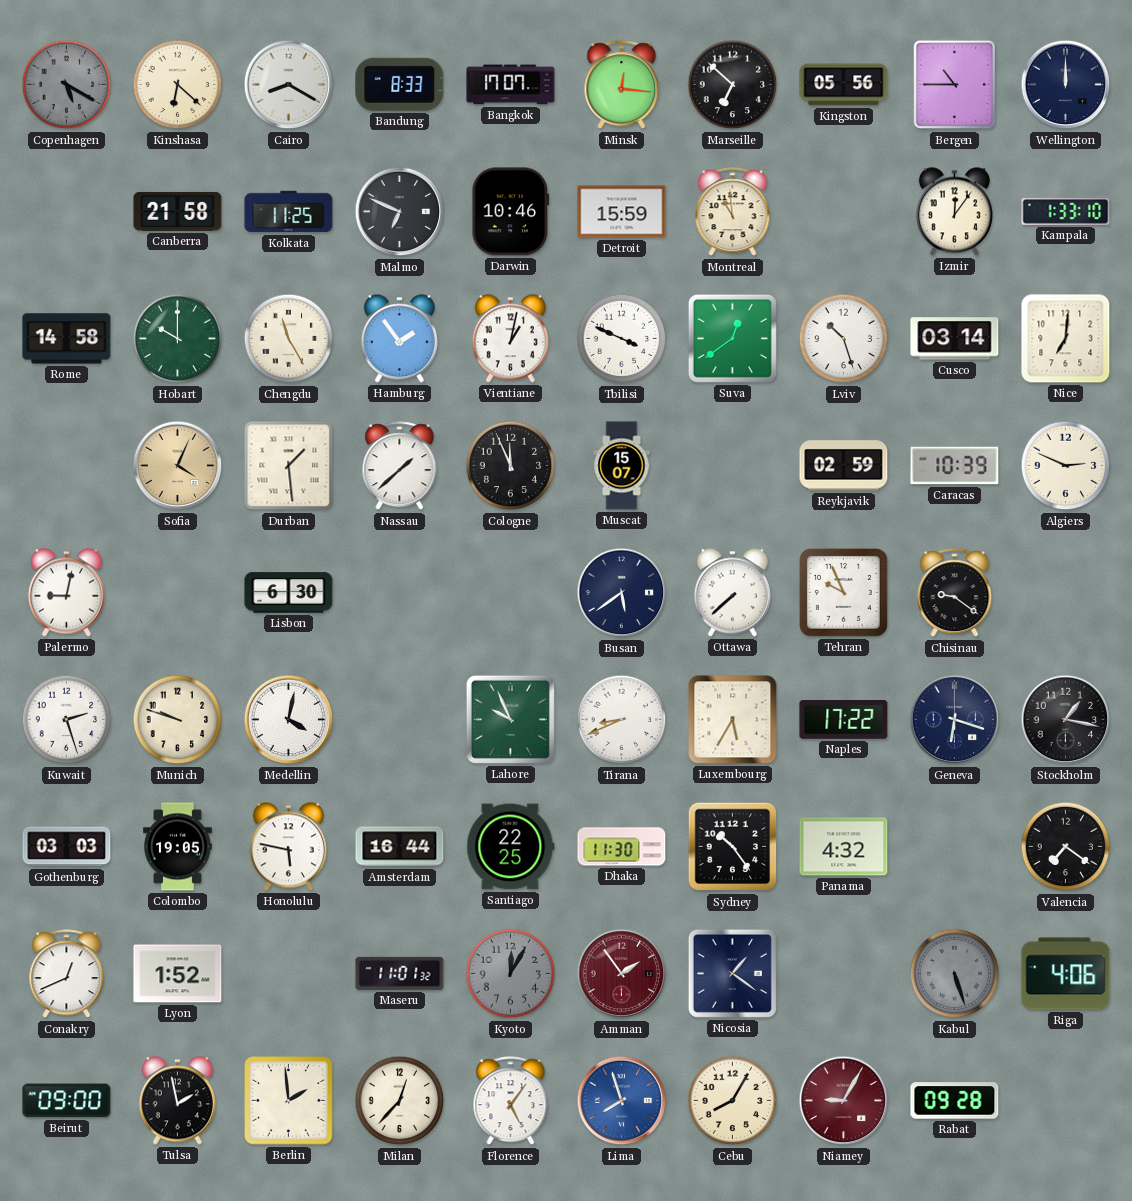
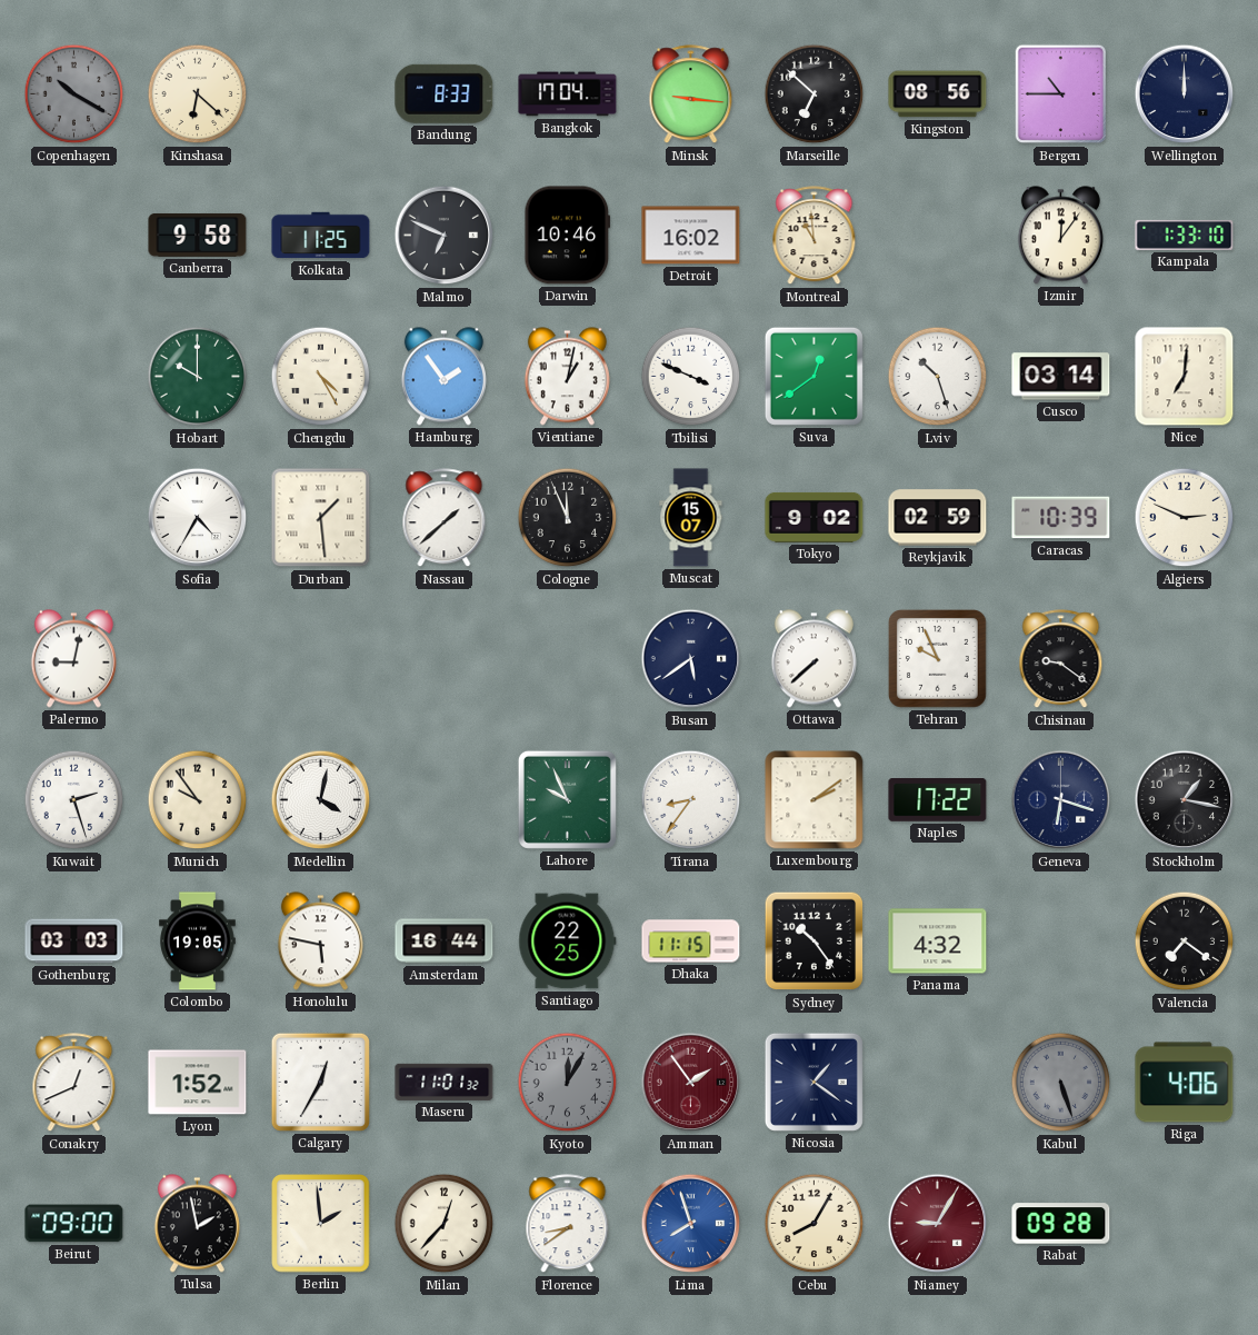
Copenhagen: 5:20 -> 10:20
Cairo: 8:20 -> none
Bangkok: 17:07 -> 17:04
Minsk: 12:16 -> 9:16
Kingston: 05:56 -> 08:56
Canberra: 21:58 -> 9:58
Detroit: 15:59 -> 16:02
Rome: 14:58 -> none
Chengdu: 11:25 -> 4:25
Sofia: 4:04 -> 4:35
Sofia dial: champagne -> white
Tokyo: none -> 9:02
Lisbon: 6:30 -> none
Munich: 9:48 -> 9:54
Tirana: 8:41 -> 8:36
Luxembourg: 5:35 -> 2:09
Dhaka: 11:30 -> 11:15
Calgary: none -> 12:35
Florence: 5:06 -> 8:39
